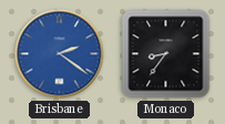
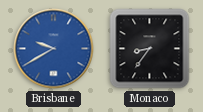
Brisbane: 2:21 -> 9:40
